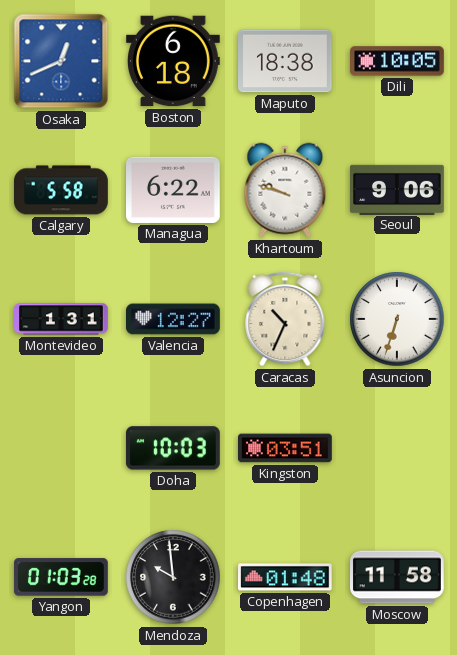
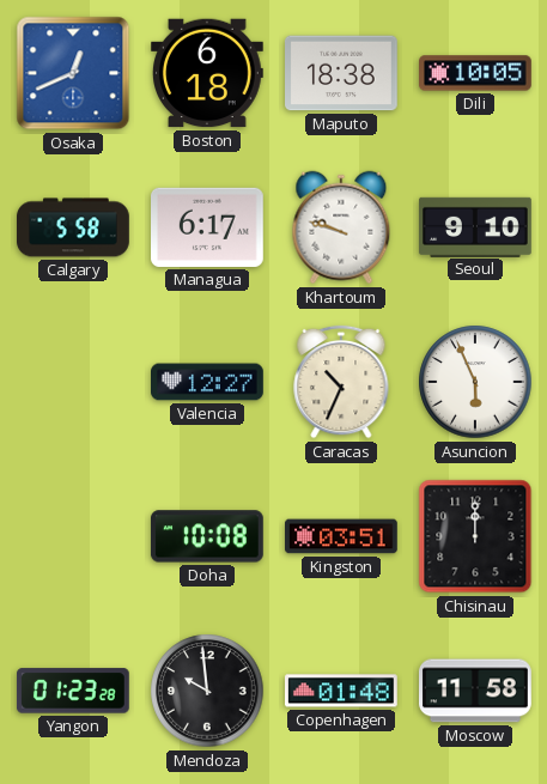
Managua: 6:22 -> 6:17
Seoul: 9:06 -> 9:10
Montevideo: 1:31 -> none
Asuncion: 6:33 -> 5:56
Doha: 10:03 -> 10:08
Chisinau: none -> 12:00
Yangon: 01:03 -> 01:23
